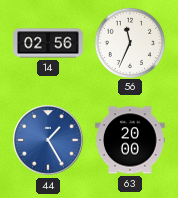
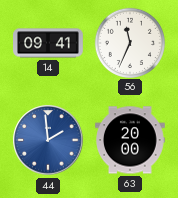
14: 02:56 -> 09:41
44: 1:25 -> 1:59
